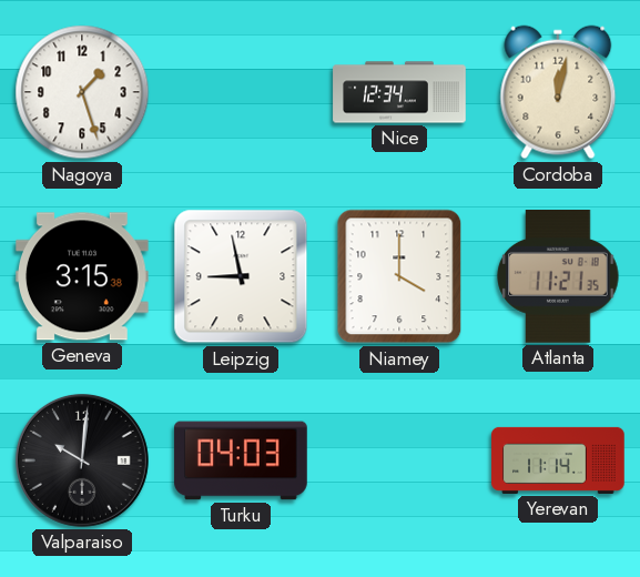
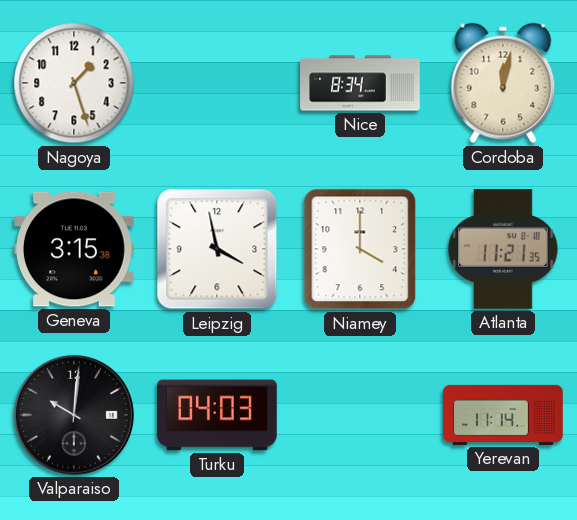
Nice: 12:34 -> 8:34
Leipzig: 8:58 -> 3:58
